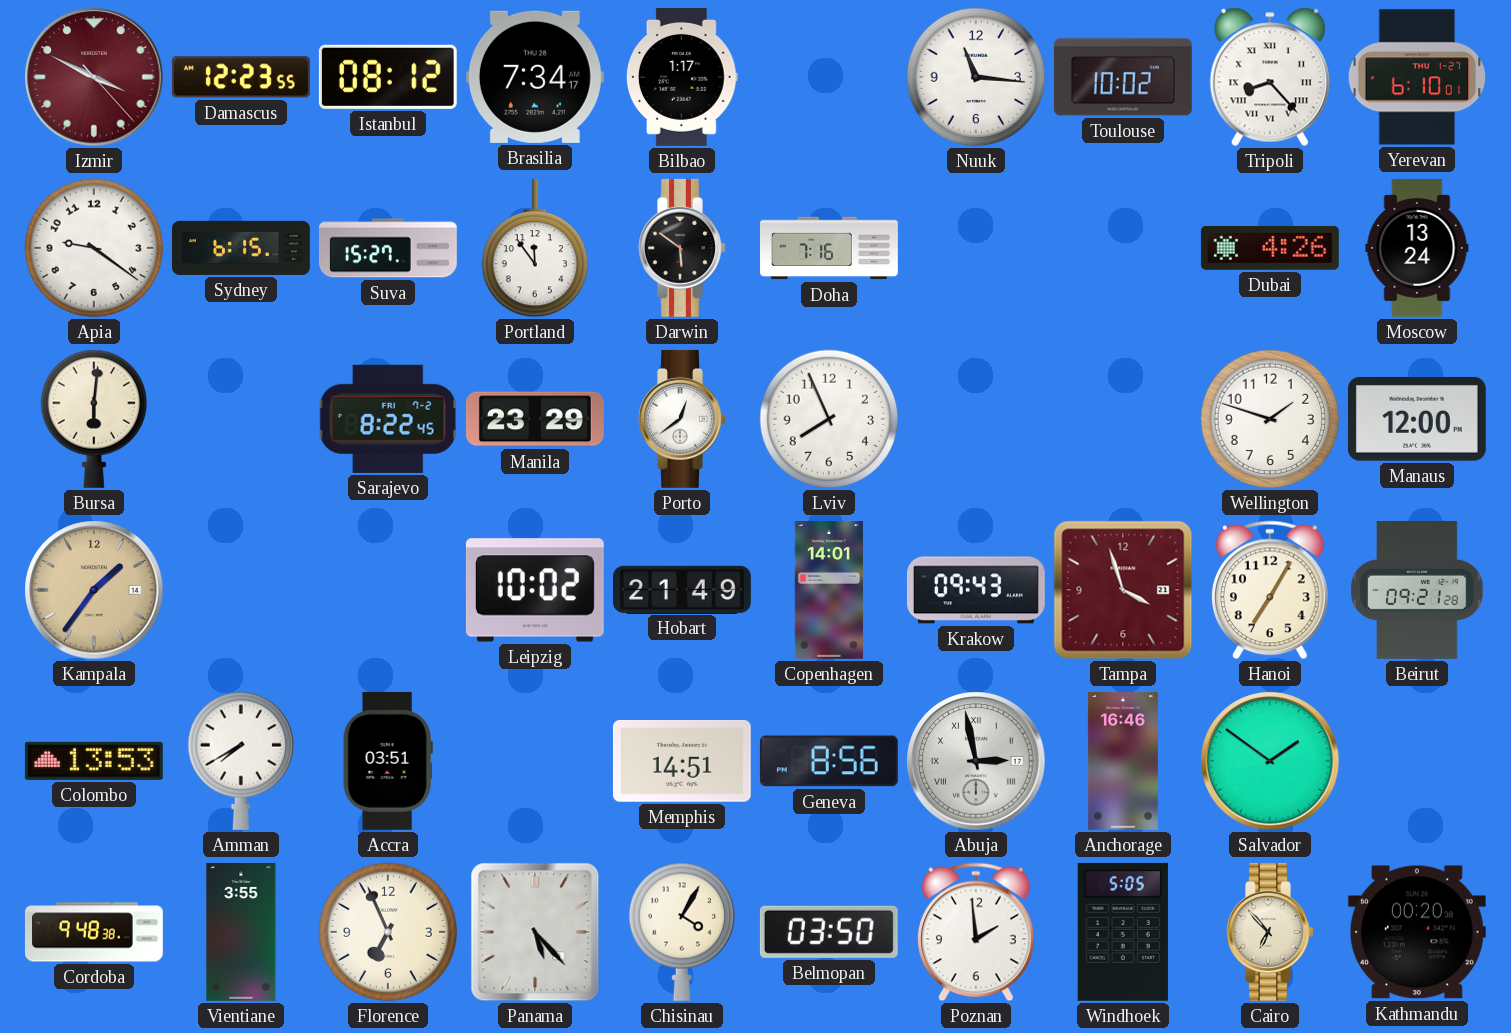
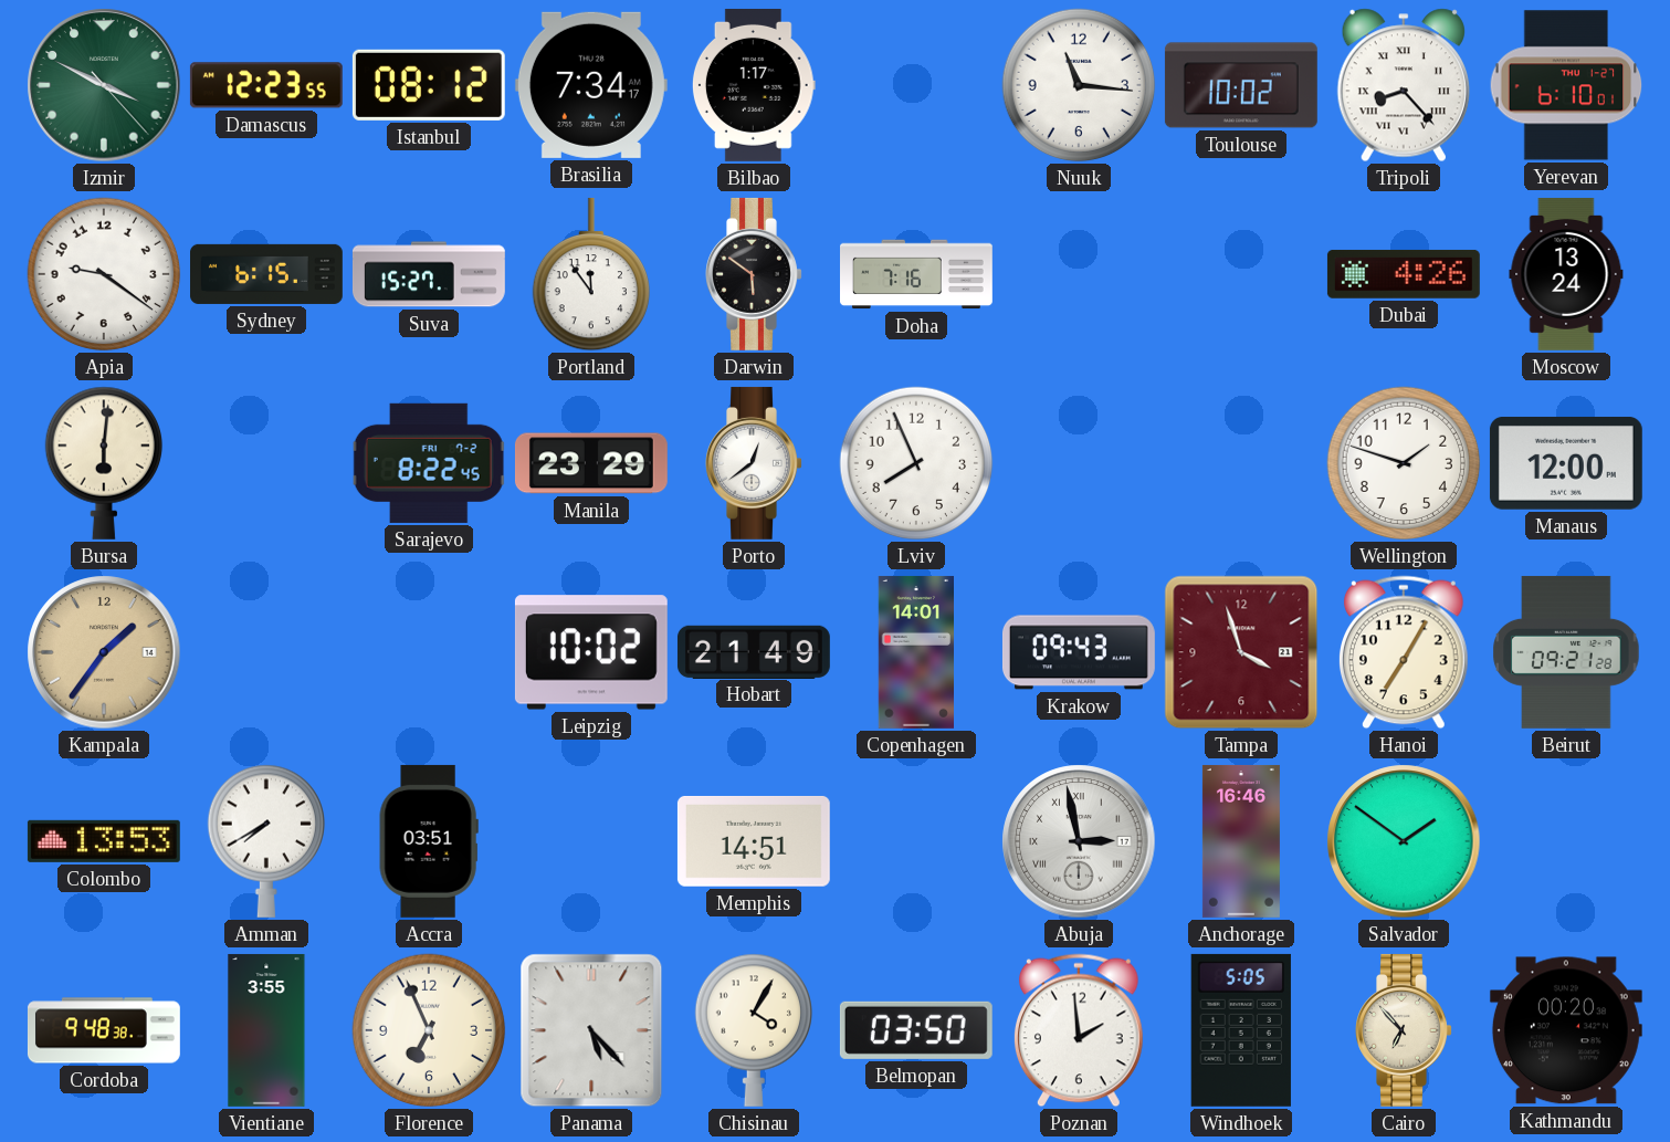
Izmir dial: burgundy -> green
Geneva: 8:56 -> none
